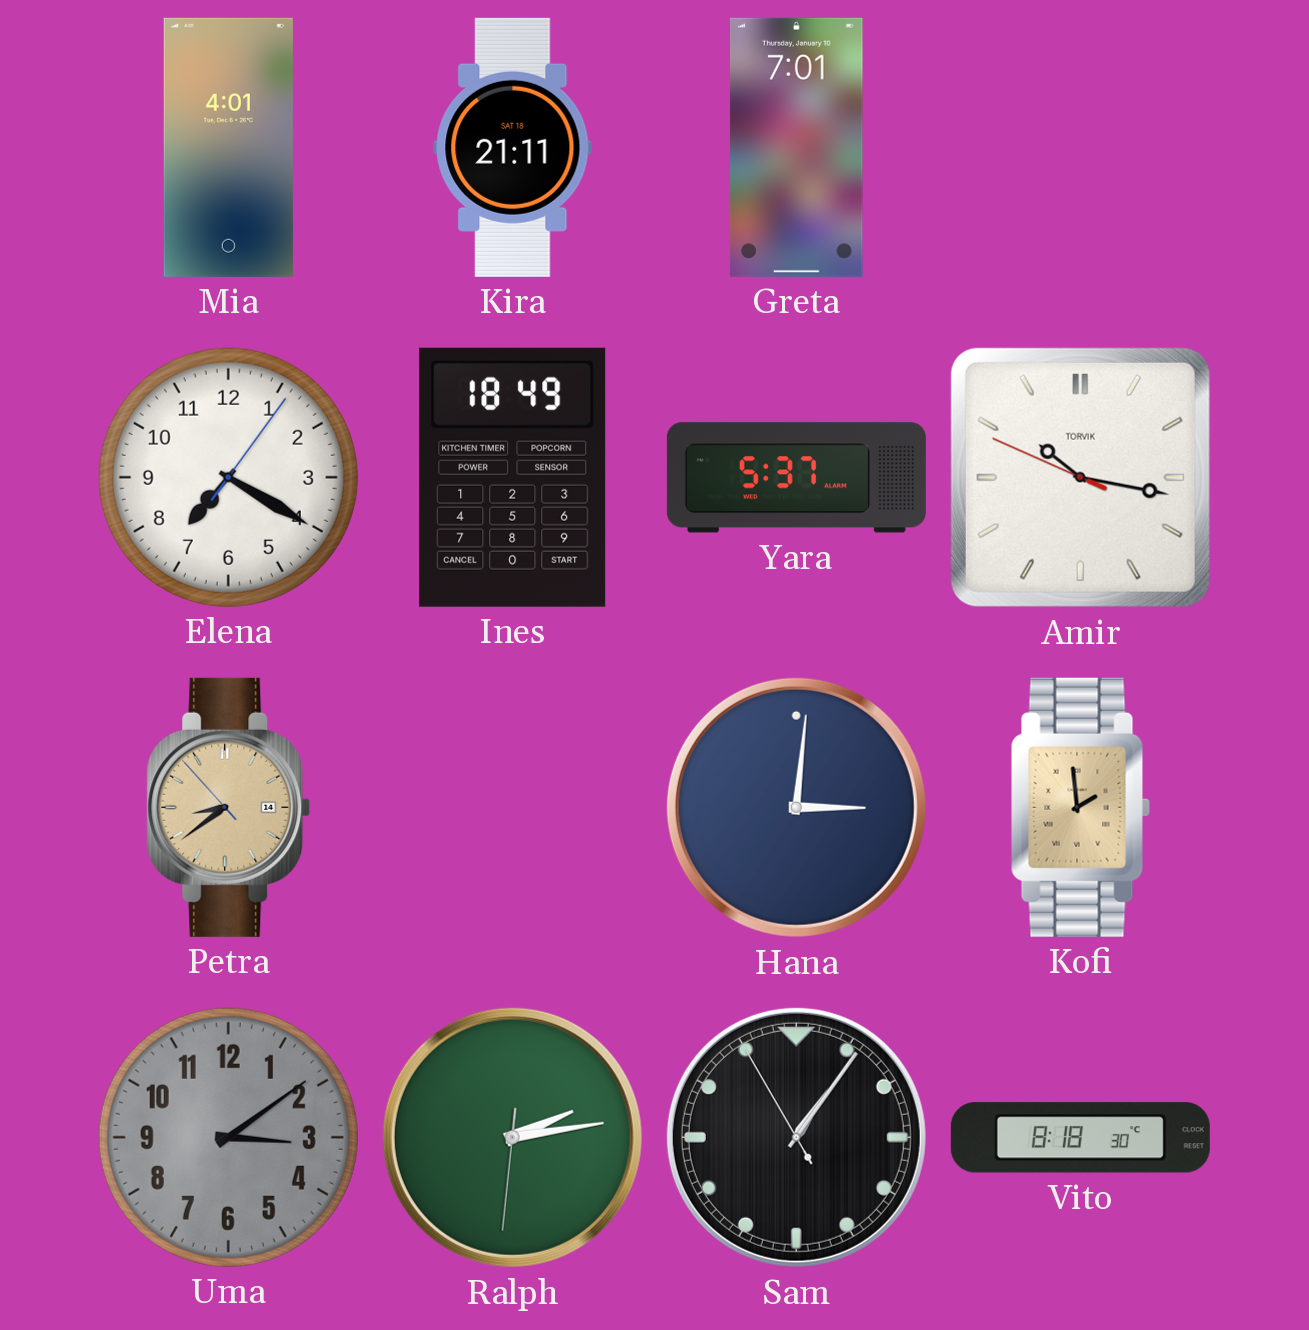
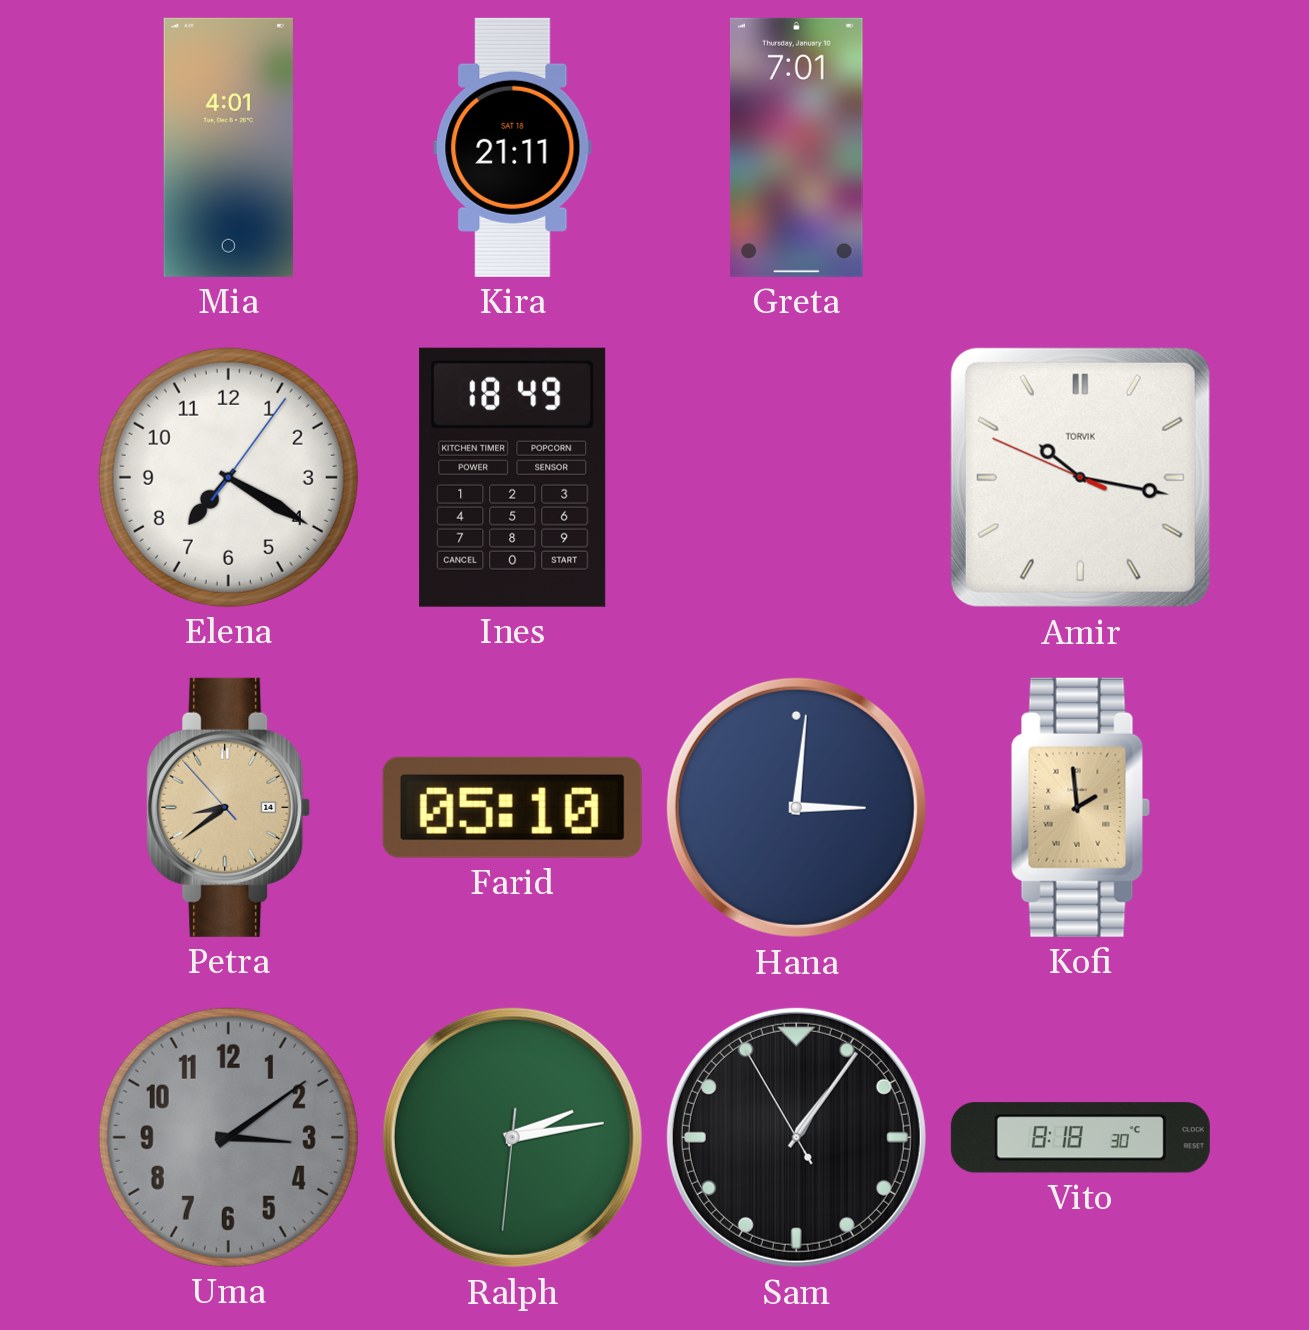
Yara: 5:37 -> none
Farid: none -> 05:10
